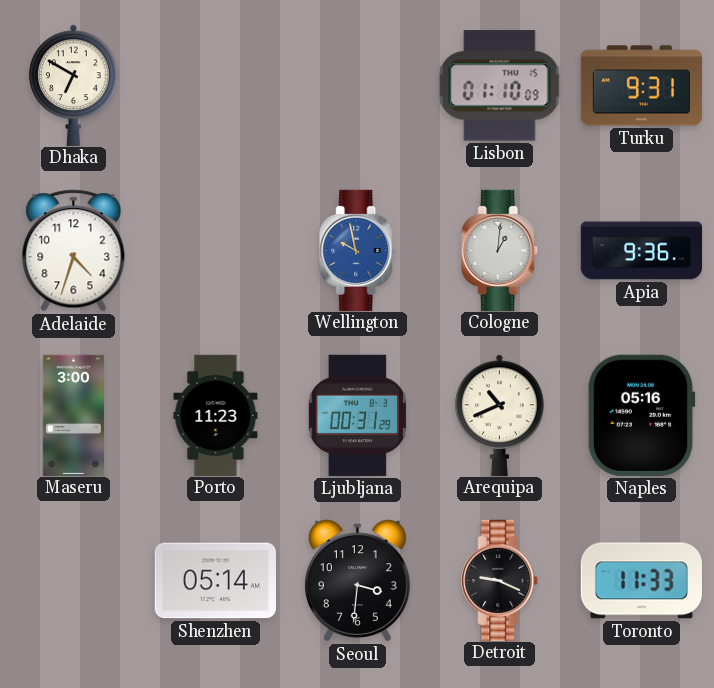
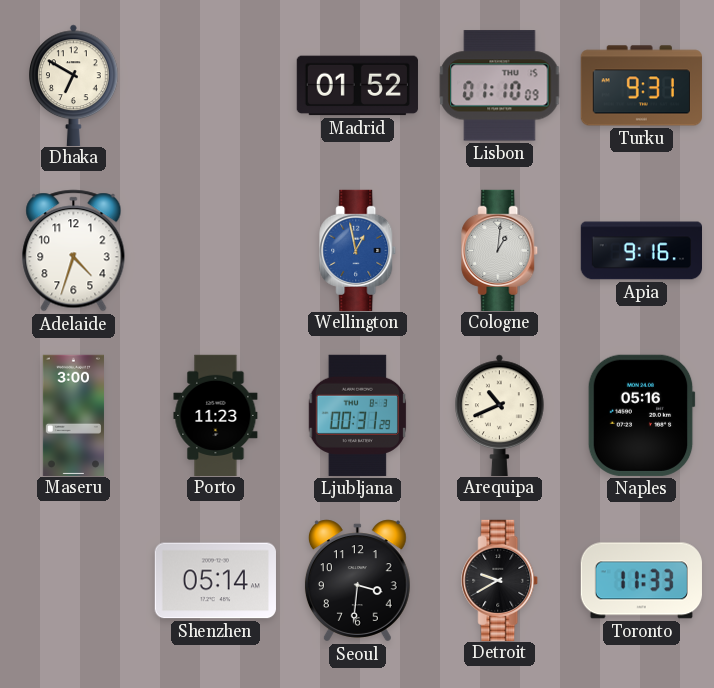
Madrid: none -> 01:52
Wellington: 9:58 -> 12:58
Apia: 9:36 -> 9:16
Detroit: 9:19 -> 9:40
